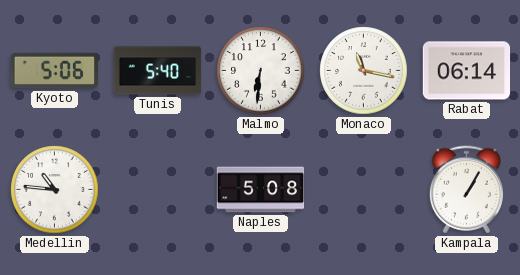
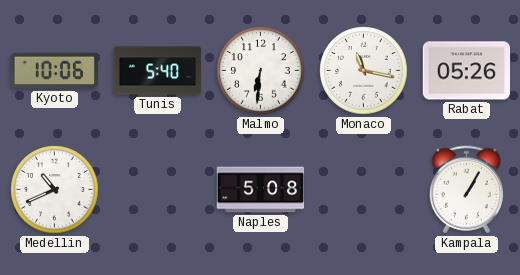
Kyoto: 5:06 -> 10:06
Rabat: 06:14 -> 05:26
Medellin: 10:46 -> 10:41
